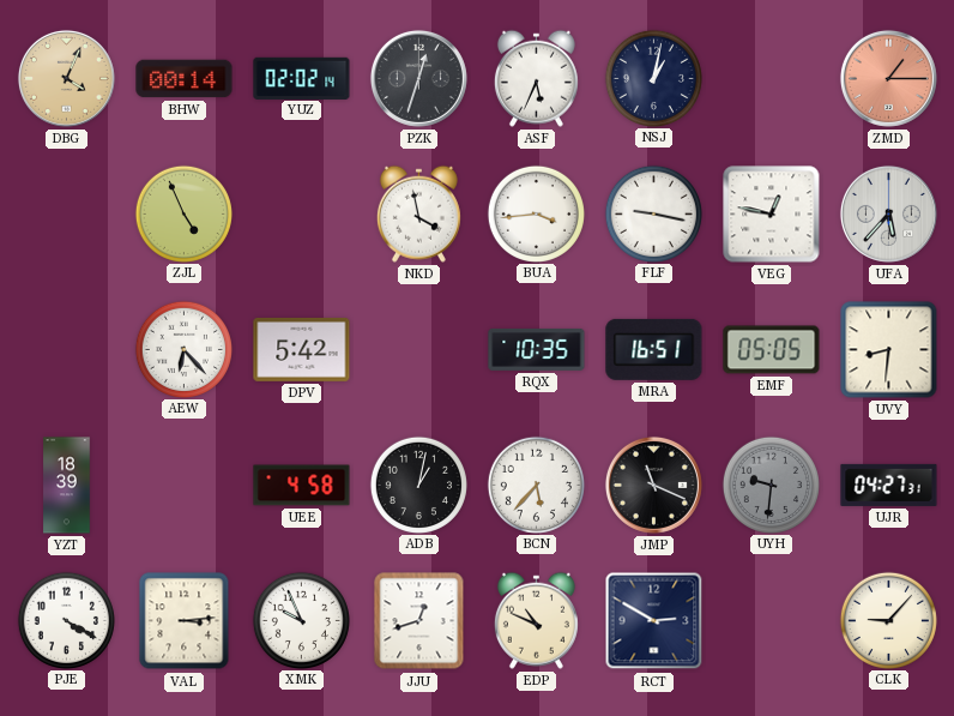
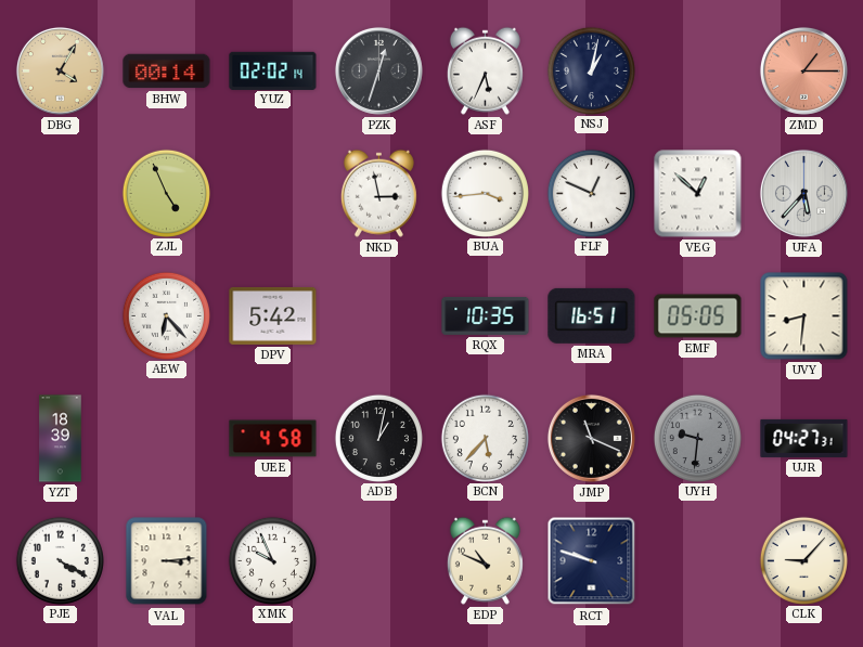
DBG: 4:04 -> 4:05
NKD: 3:58 -> 2:58
FLF: 9:17 -> 12:49
VEG: 12:47 -> 12:52
JJU: 12:42 -> none
RCT: 2:50 -> 9:48
